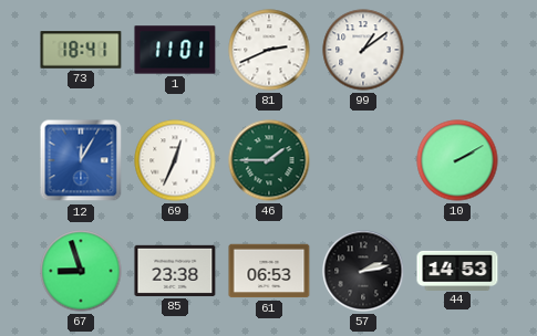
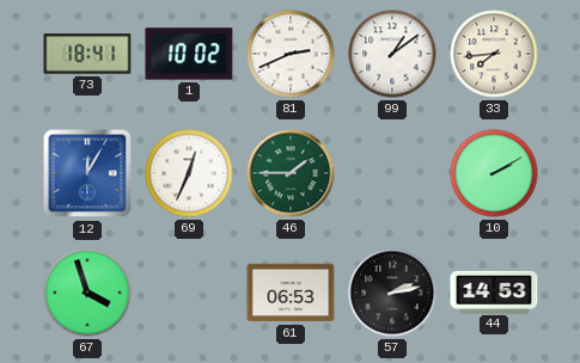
1: 11:01 -> 10:02
33: none -> 7:44
67: 8:57 -> 3:57
85: 23:38 -> none
